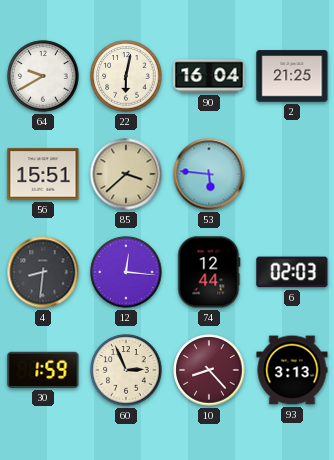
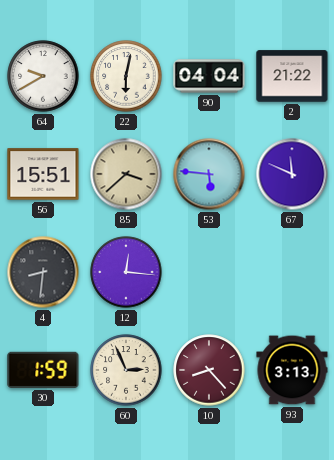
90: 16:04 -> 04:04
2: 21:25 -> 21:22
67: none -> 11:49
74: 12:44 -> none
6: 02:03 -> none
